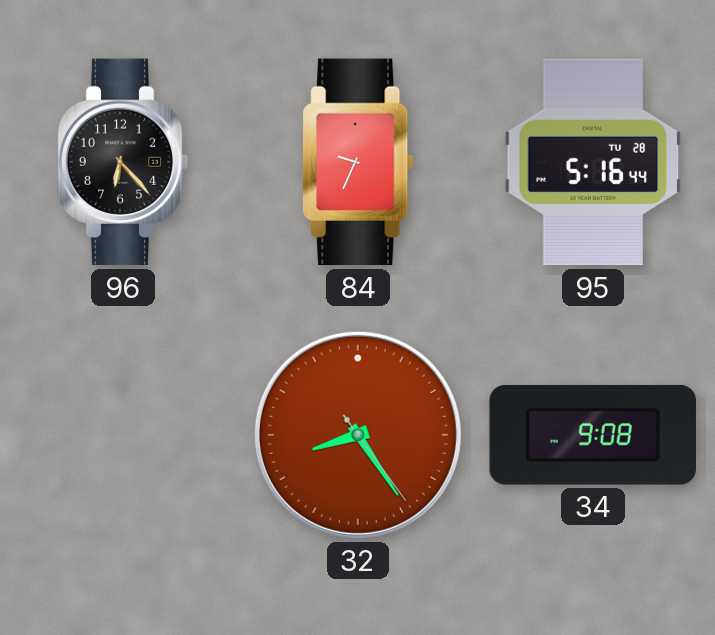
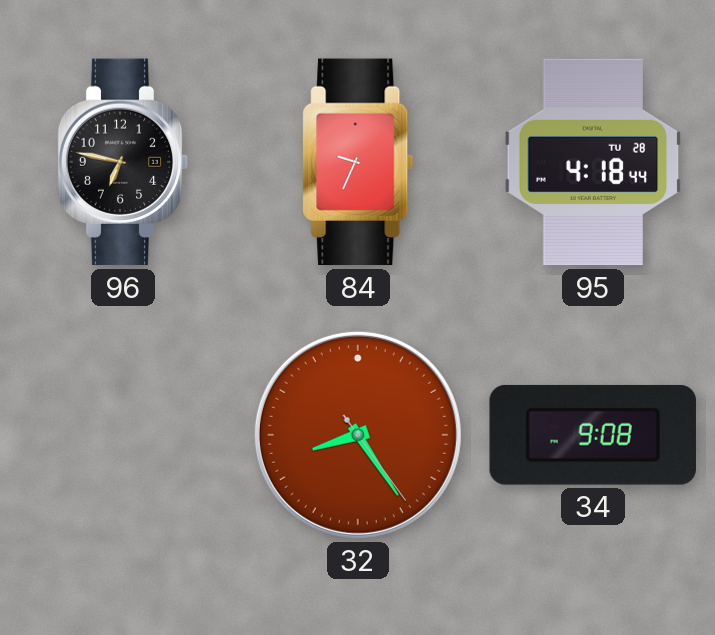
96: 6:23 -> 6:47
95: 5:16 -> 4:18
